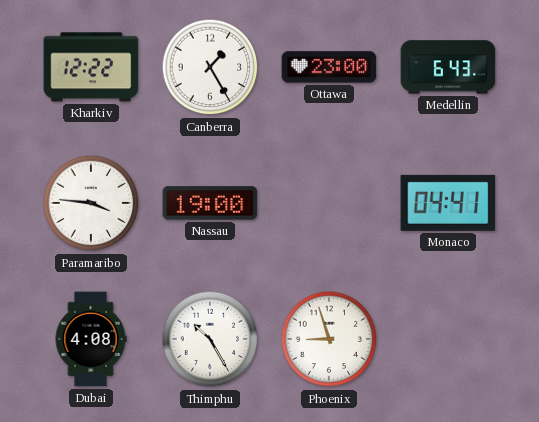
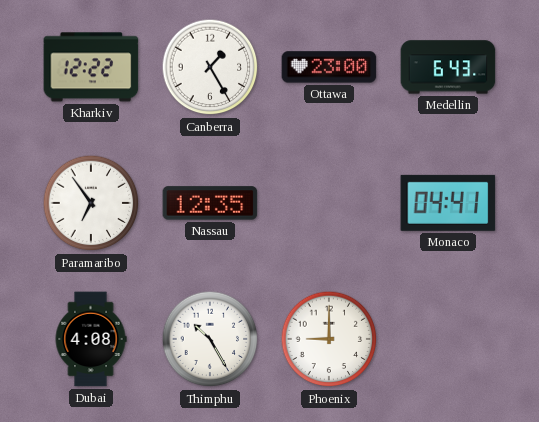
Paramaribo: 3:46 -> 6:54
Nassau: 19:00 -> 12:35
Phoenix: 8:57 -> 9:00
